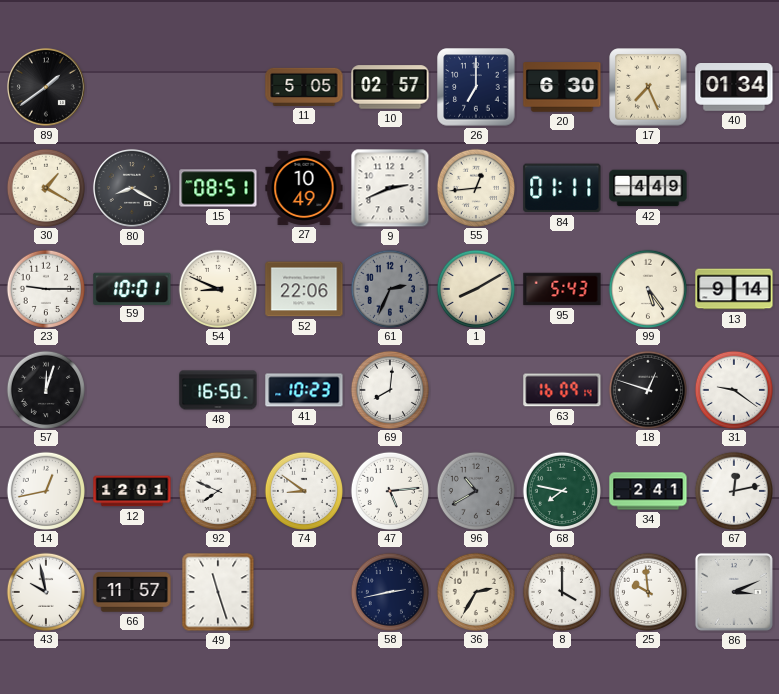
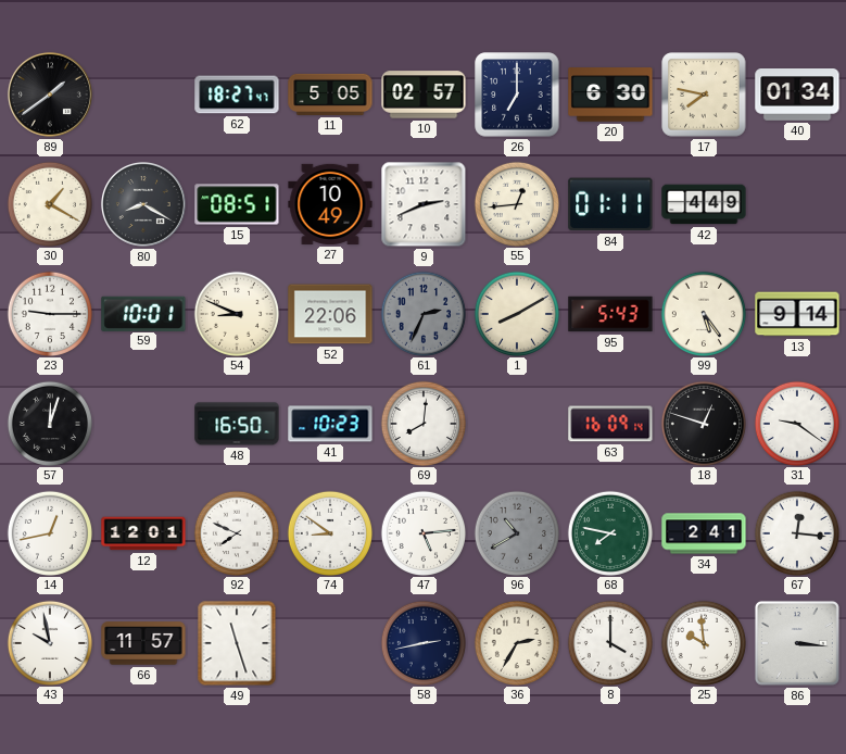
62: none -> 18:27
17: 7:26 -> 7:47
67: 12:13 -> 12:16
86: 3:11 -> 3:16
